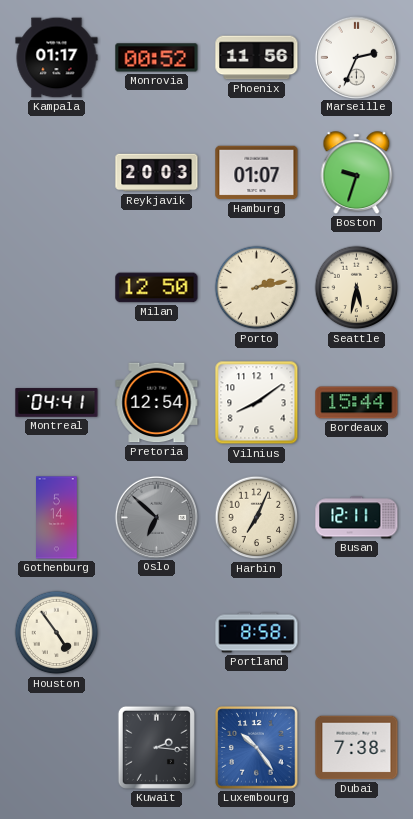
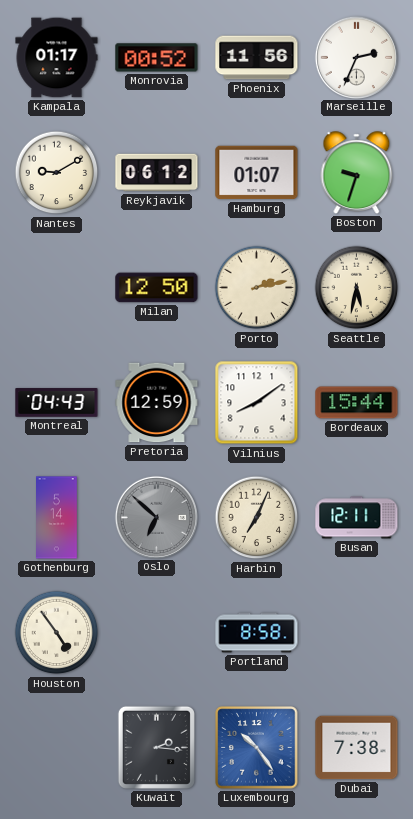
Nantes: none -> 9:10
Reykjavik: 20:03 -> 06:12
Montreal: 04:41 -> 04:43
Pretoria: 12:54 -> 12:59
